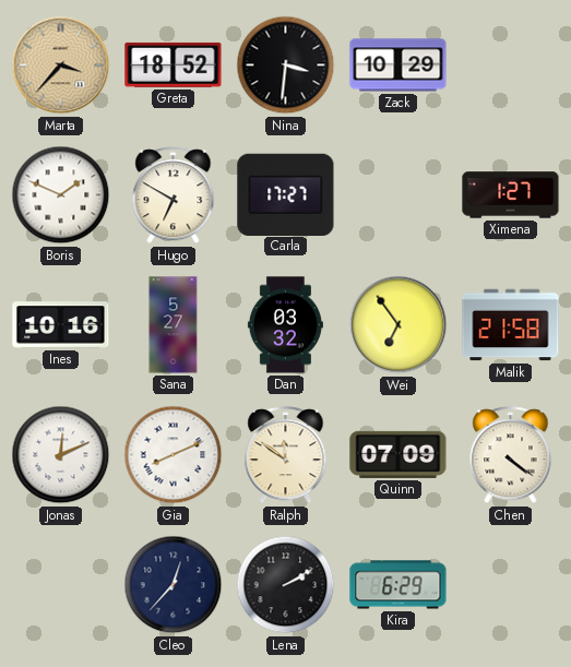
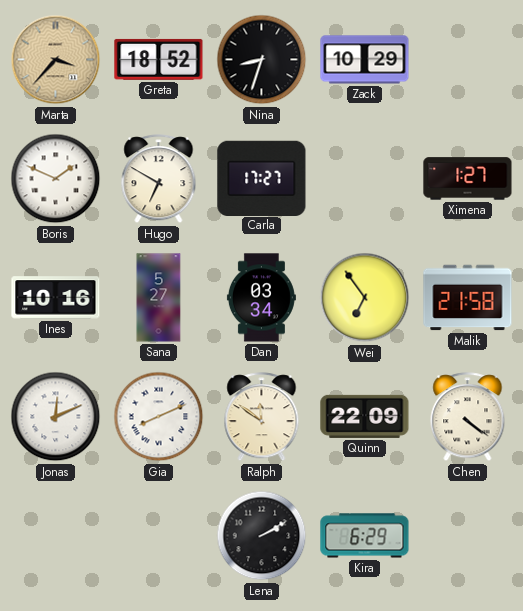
Nina: 3:31 -> 8:33
Dan: 03:32 -> 03:34
Quinn: 07:09 -> 22:09
Cleo: 12:37 -> none
